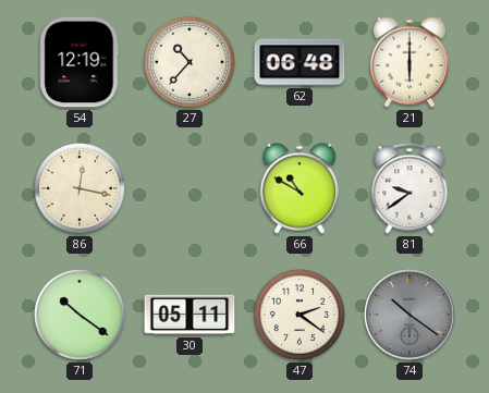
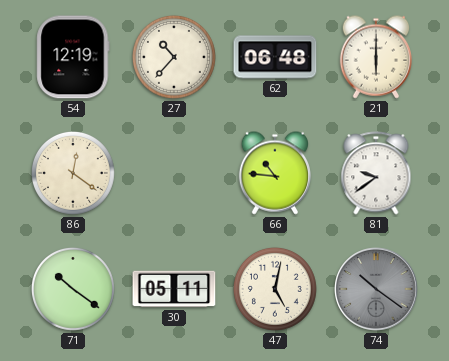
86: 12:17 -> 12:21
66: 10:50 -> 10:46
47: 2:21 -> 5:02
